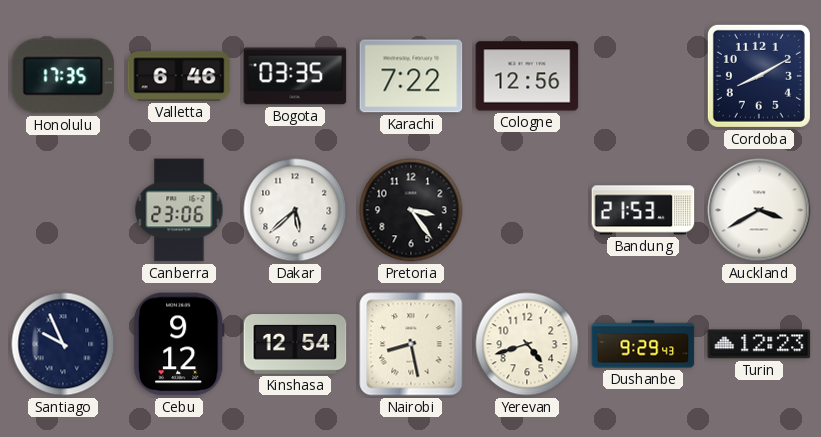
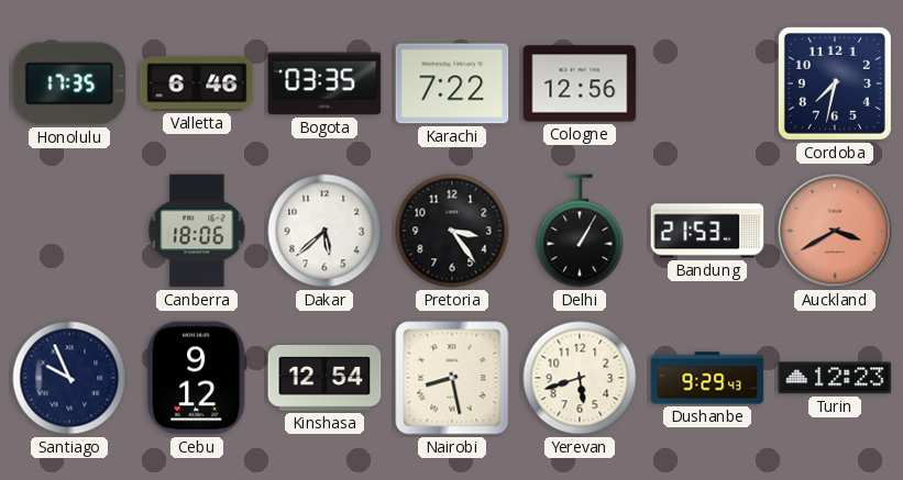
Cordoba: 8:10 -> 7:32
Canberra: 23:06 -> 18:06
Delhi: none -> 1:05
Auckland dial: white -> salmon
Yerevan: 4:42 -> 5:42
